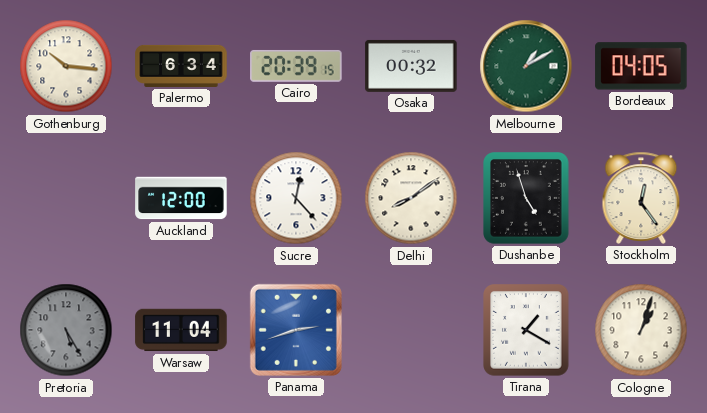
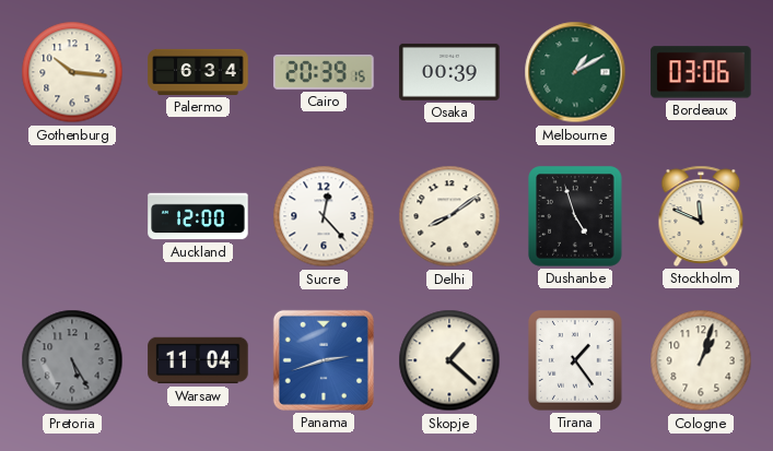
Osaka: 00:32 -> 00:39
Bordeaux: 04:05 -> 03:06
Stockholm: 12:24 -> 11:49
Skopje: none -> 1:22
Tirana: 1:20 -> 1:24
